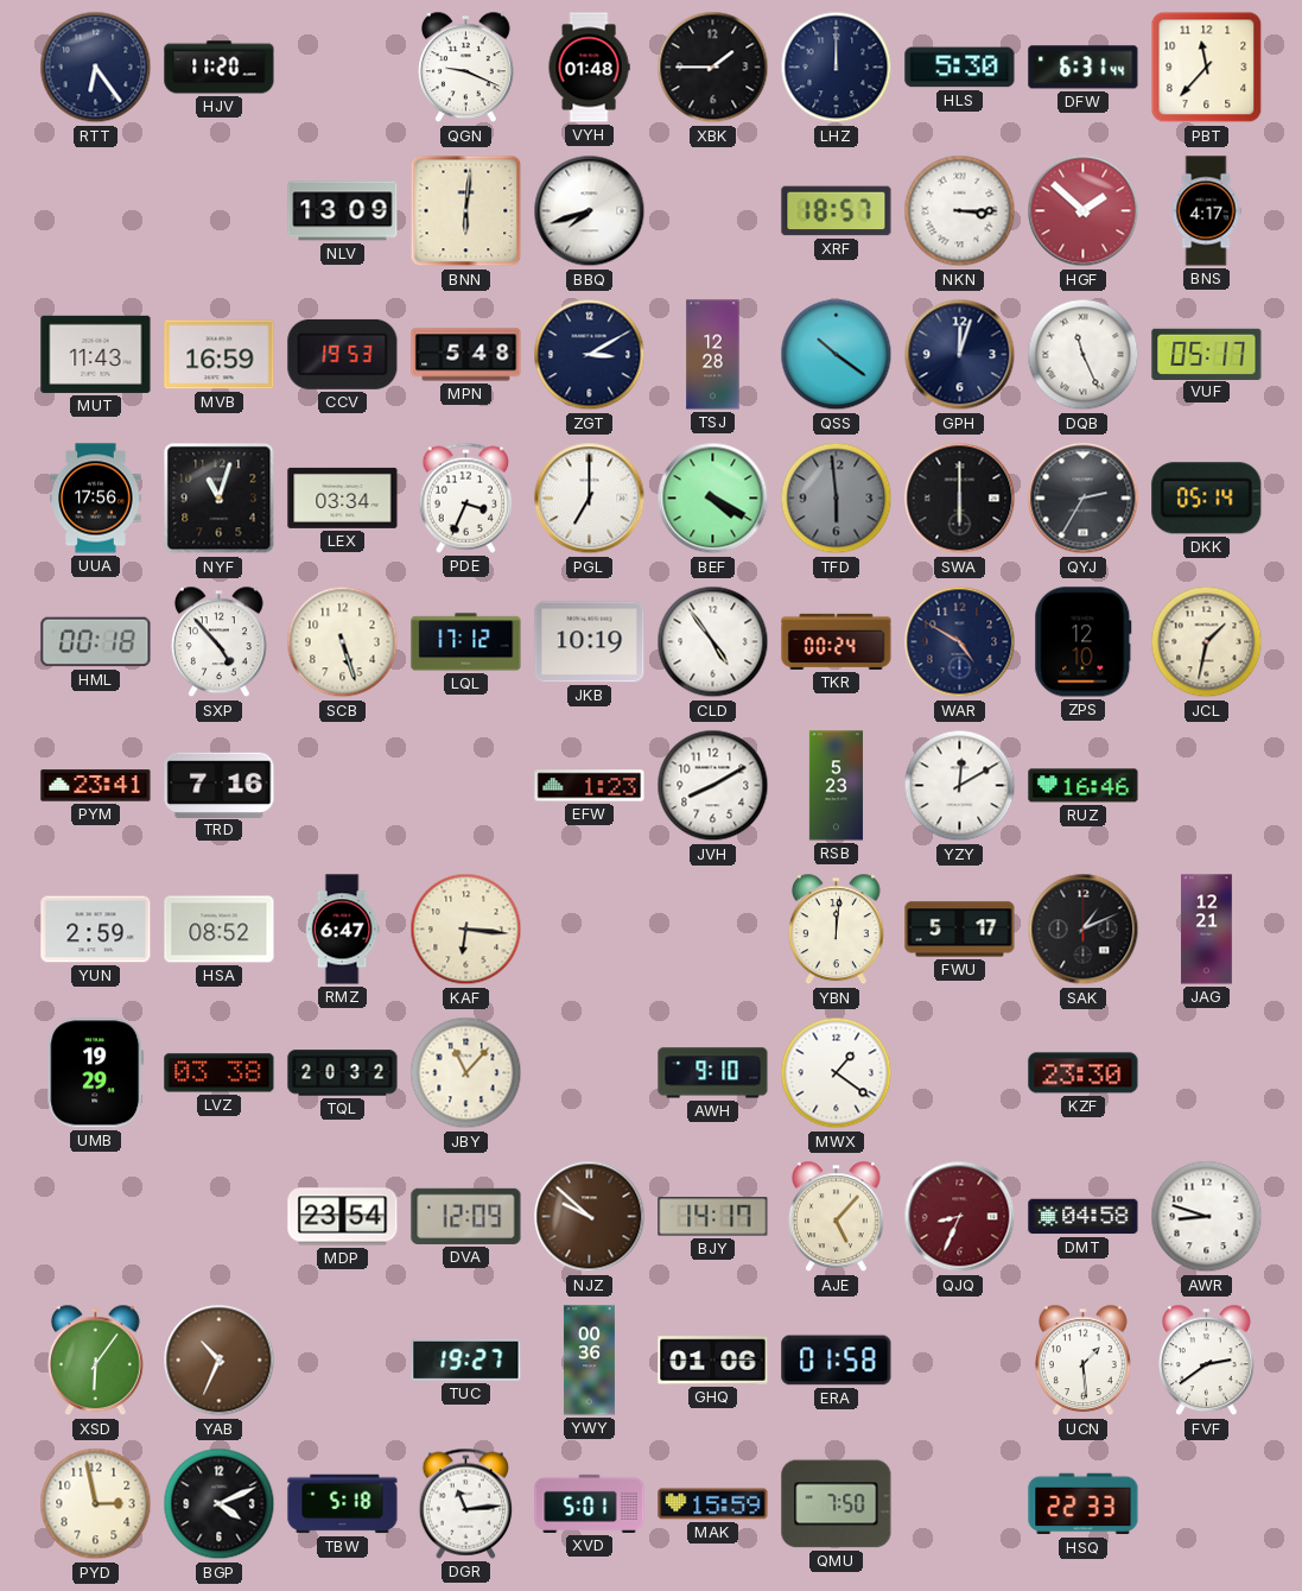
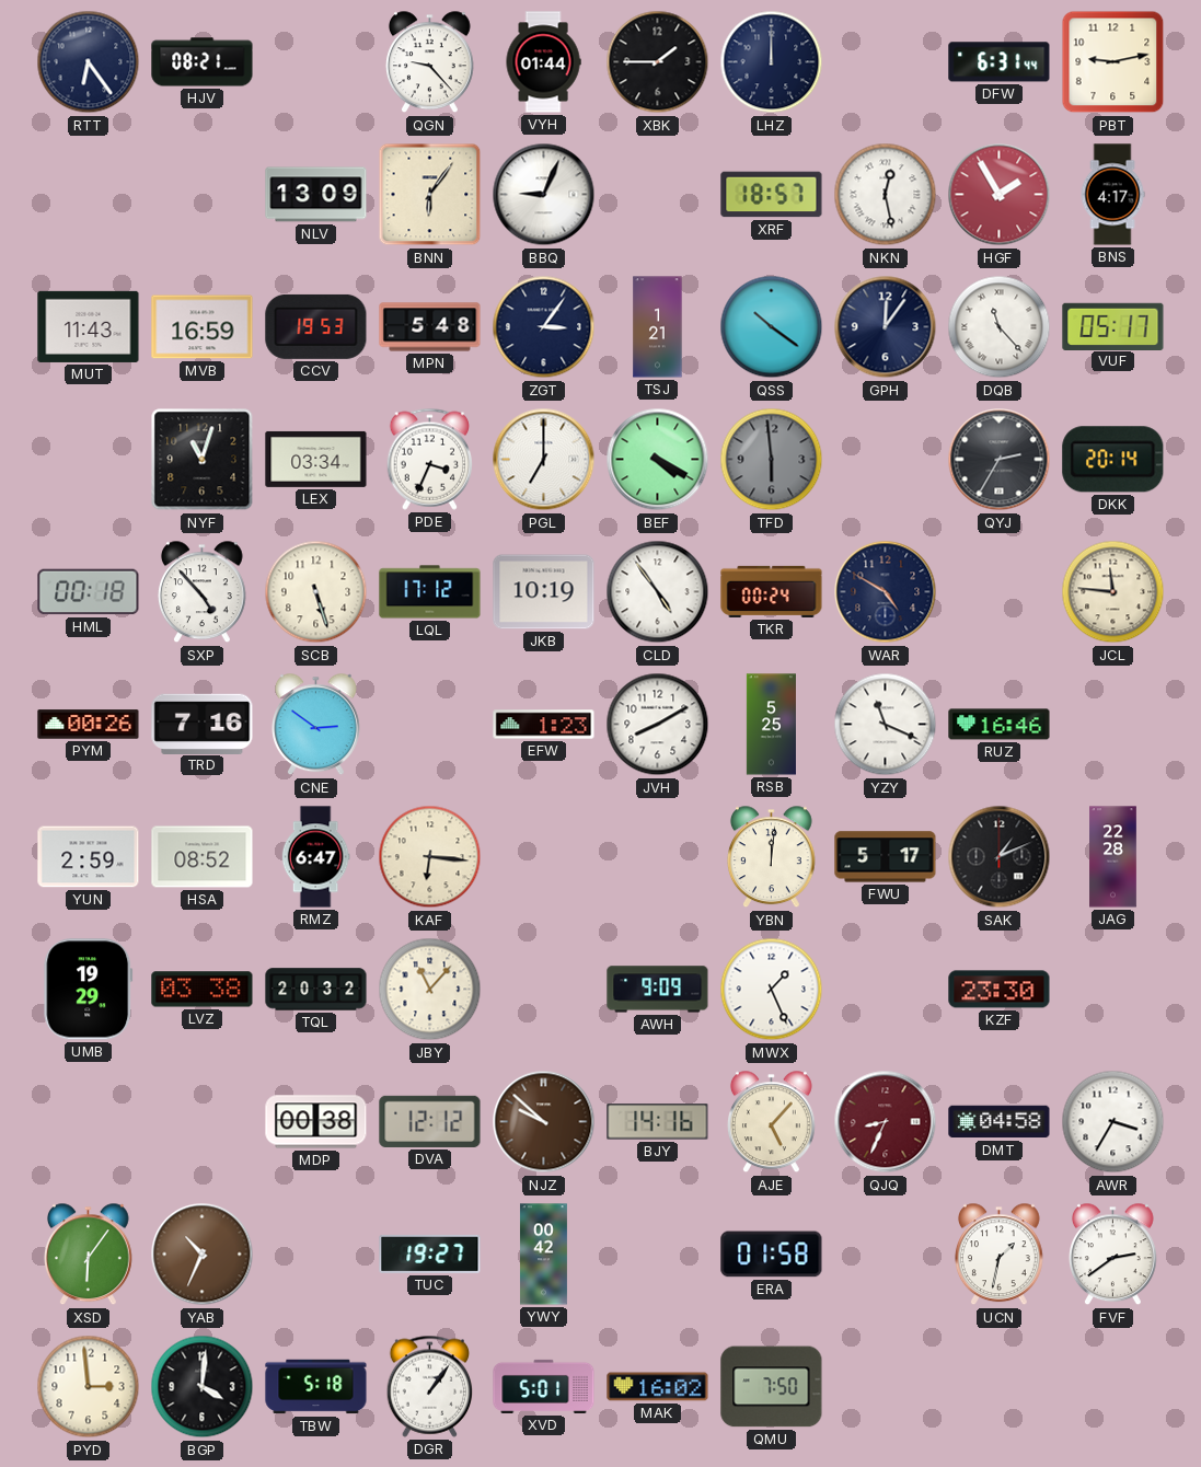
HJV: 11:20 -> 08:21
QGN: 9:19 -> 9:23
VYH: 01:48 -> 01:44
HLS: 5:30 -> none
PBT: 11:37 -> 9:13
BNN: 6:01 -> 6:06
BBQ: 7:42 -> 9:04
NKN: 3:15 -> 12:28
HGF: 1:52 -> 1:55
ZGT: 3:10 -> 3:06
TSJ: 12:28 -> 1:21
GPH: 12:03 -> 12:06
DQB: 11:26 -> 11:23
UUA: 17:56 -> none
SWA: 6:00 -> none
DKK: 05:14 -> 20:14
ZPS: 12:10 -> none
JCL: 1:32 -> 11:46
PYM: 23:41 -> 00:26
CNE: none -> 2:51
RSB: 5:23 -> 5:25
YZY: 12:10 -> 11:19
JAG: 12:21 -> 22:28
AWH: 9:10 -> 9:09
MWX: 1:21 -> 1:26
MDP: 23:54 -> 00:38
DVA: 12:09 -> 12:12
BJY: 14:17 -> 14:16
AWR: 8:48 -> 3:35
YWY: 00:36 -> 00:42
GHQ: 01:06 -> none
UCN: 1:29 -> 1:32
PYD: 2:58 -> 2:59
BGP: 4:11 -> 4:01
DGR: 11:14 -> 1:06
MAK: 15:59 -> 16:02
HSQ: 22:33 -> none
